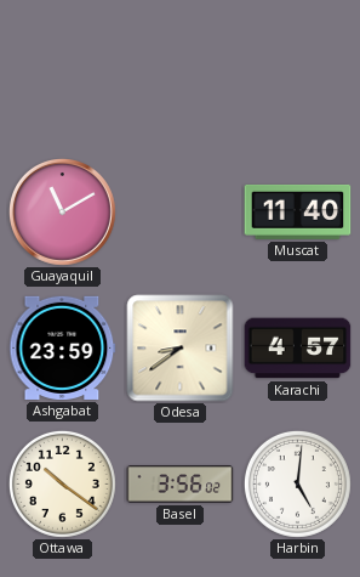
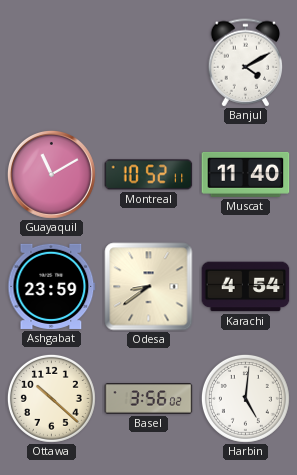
Banjul: none -> 4:10
Montreal: none -> 10:52
Karachi: 4:57 -> 4:54
Ottawa: 10:21 -> 10:22
